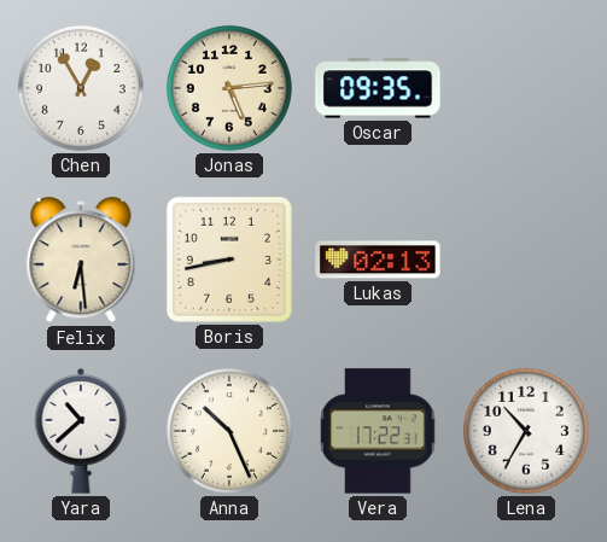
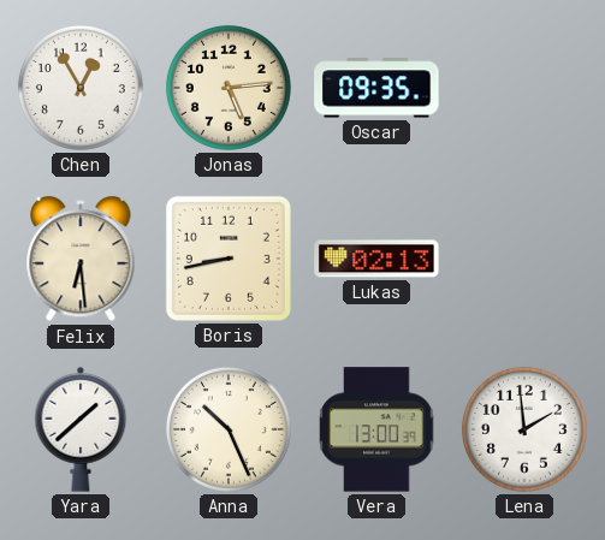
Yara: 10:38 -> 1:38
Vera: 17:22 -> 13:00
Lena: 10:35 -> 1:59
